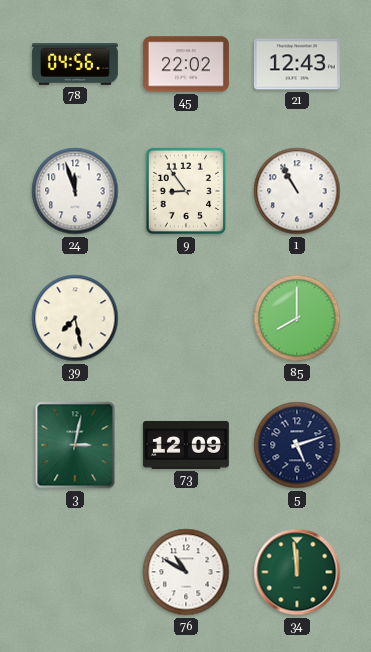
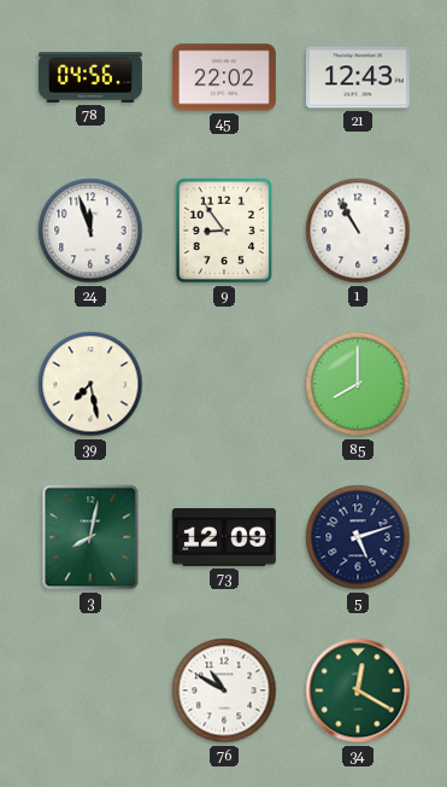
3: 3:02 -> 8:02
34: 11:59 -> 12:20
